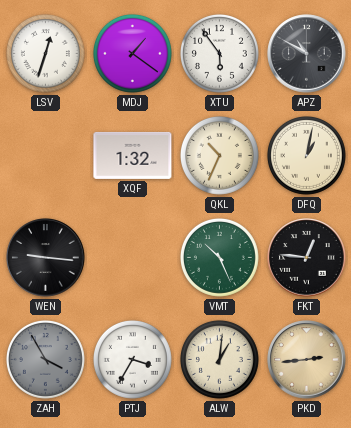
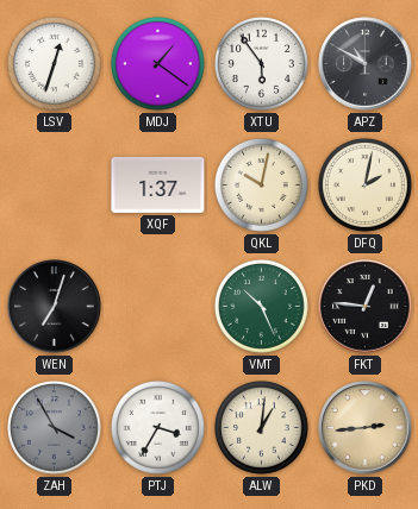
XQF: 1:32 -> 1:37
QKL: 10:34 -> 10:02
DFQ: 1:02 -> 2:02
WEN: 9:16 -> 7:03
